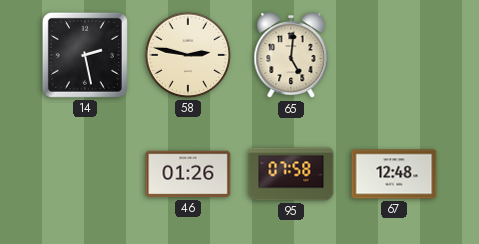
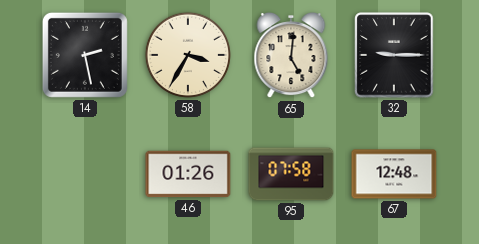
58: 2:47 -> 3:35
32: none -> 9:15
